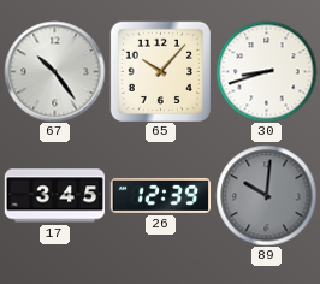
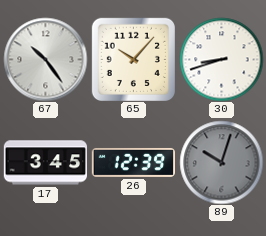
89: 10:01 -> 10:03
